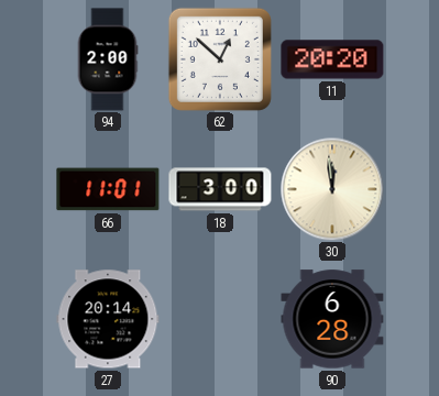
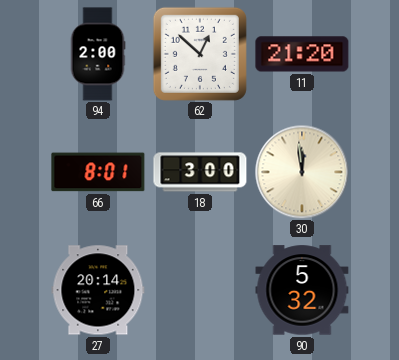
11: 20:20 -> 21:20
66: 11:01 -> 8:01
90: 6:28 -> 5:32
